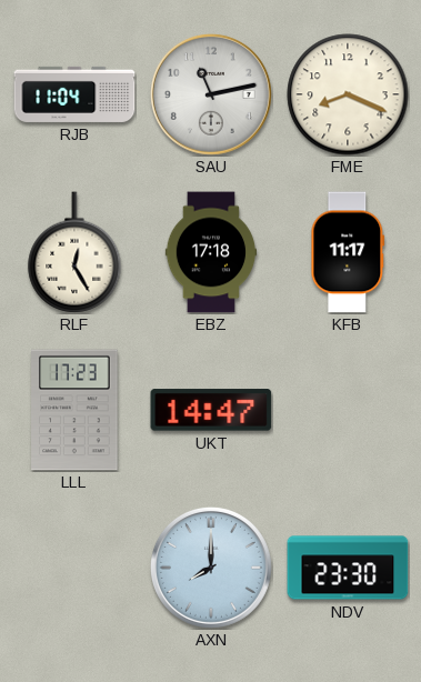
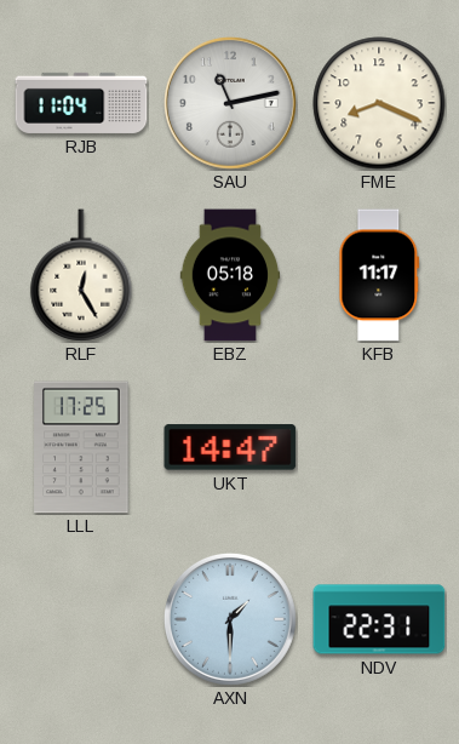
EBZ: 17:18 -> 05:18
LLL: 17:23 -> 17:25
AXN: 8:00 -> 1:30
NDV: 23:30 -> 22:31
